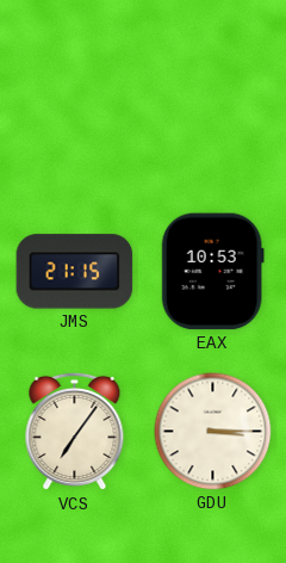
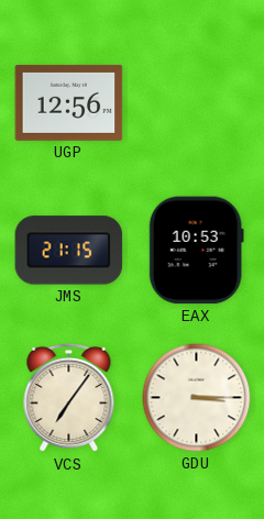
UGP: none -> 12:56
